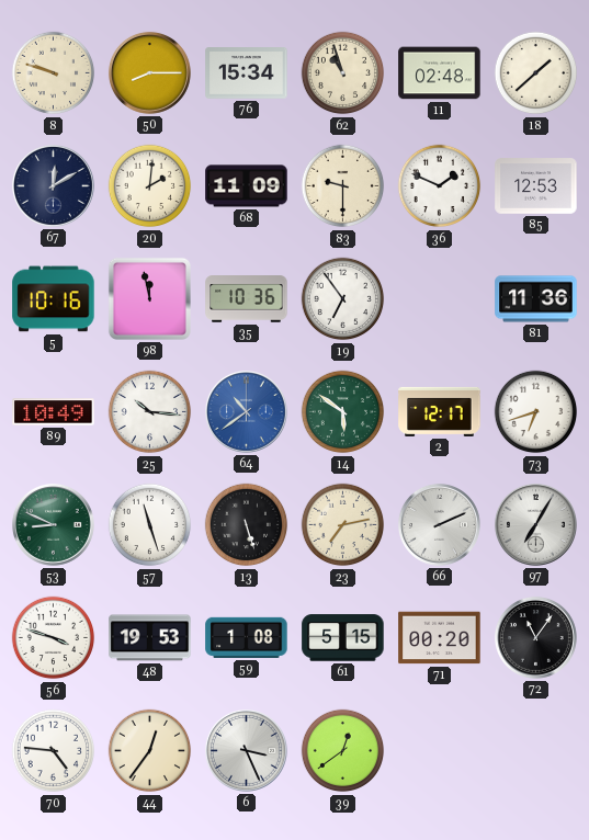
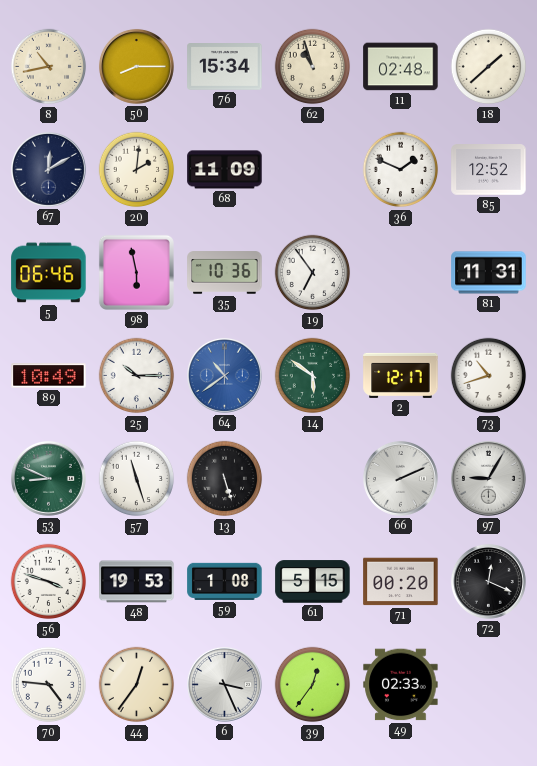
8: 9:48 -> 10:43
83: 9:30 -> none
85: 12:53 -> 12:52
5: 10:16 -> 06:46
98: 11:58 -> 5:58
81: 11:36 -> 11:31
25: 10:16 -> 10:15
73: 6:42 -> 10:42
23: 7:13 -> none
97: 7:05 -> 9:05
72: 11:06 -> 12:19
39: 12:39 -> 12:36
49: none -> 02:33
